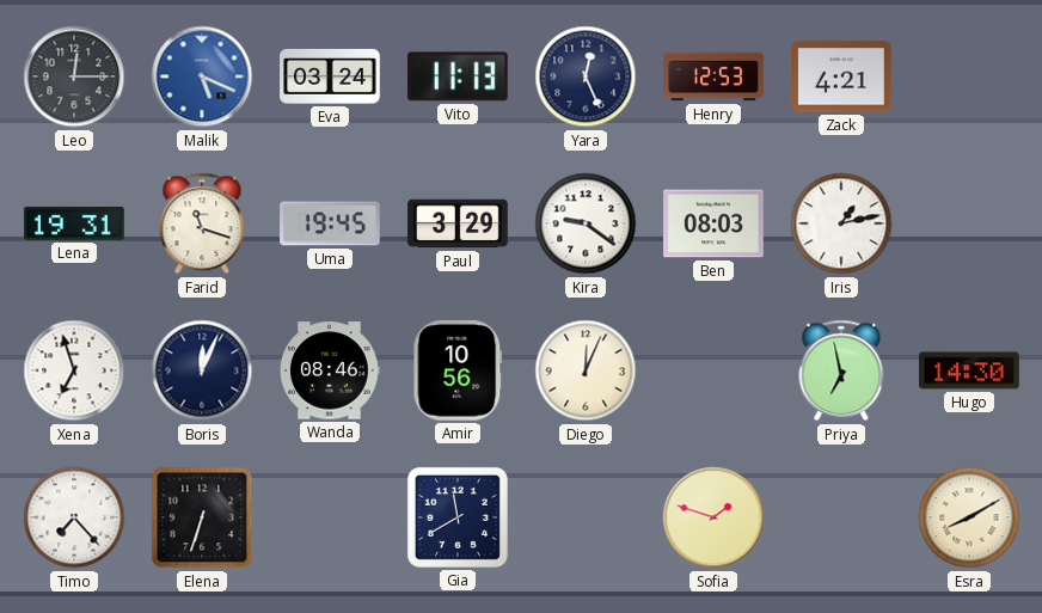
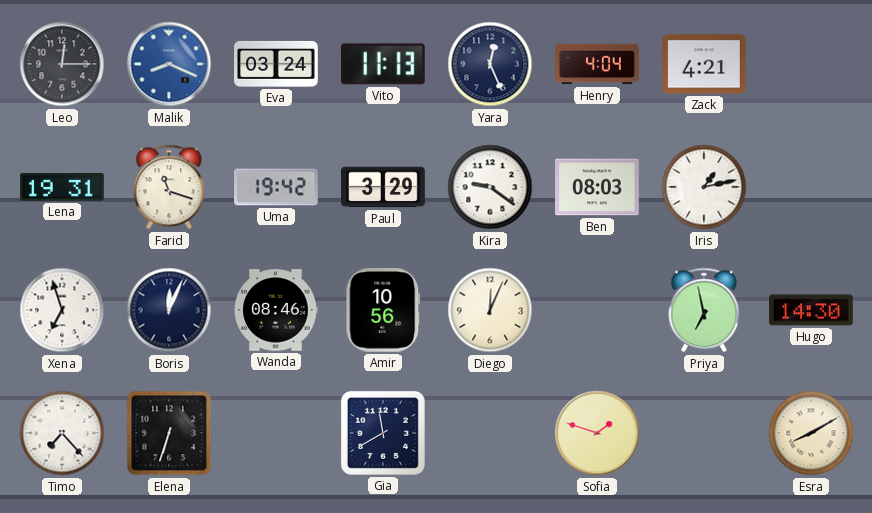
Malik: 5:19 -> 8:19
Henry: 12:53 -> 4:04
Uma: 19:45 -> 19:42
